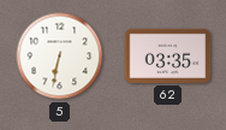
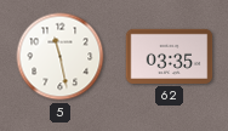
5: 6:32 -> 11:28
